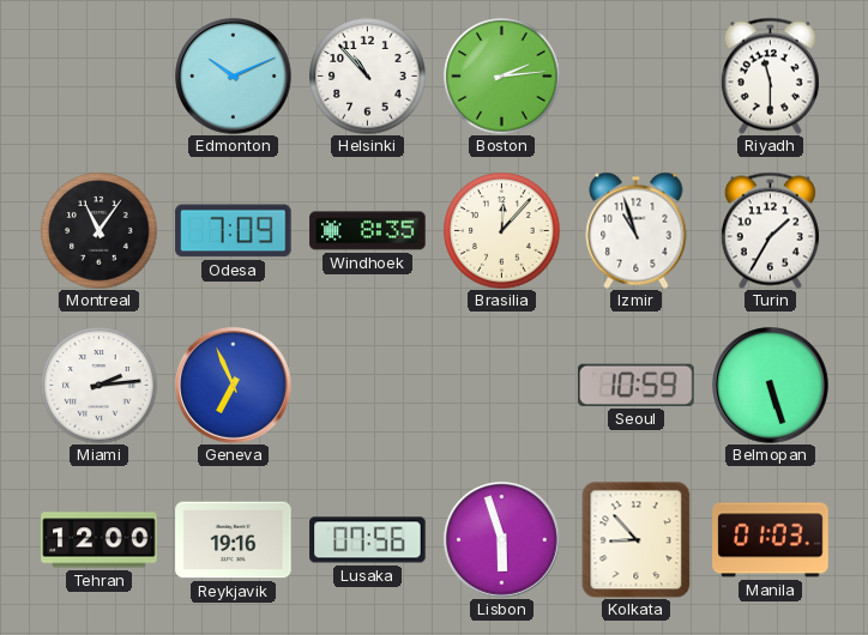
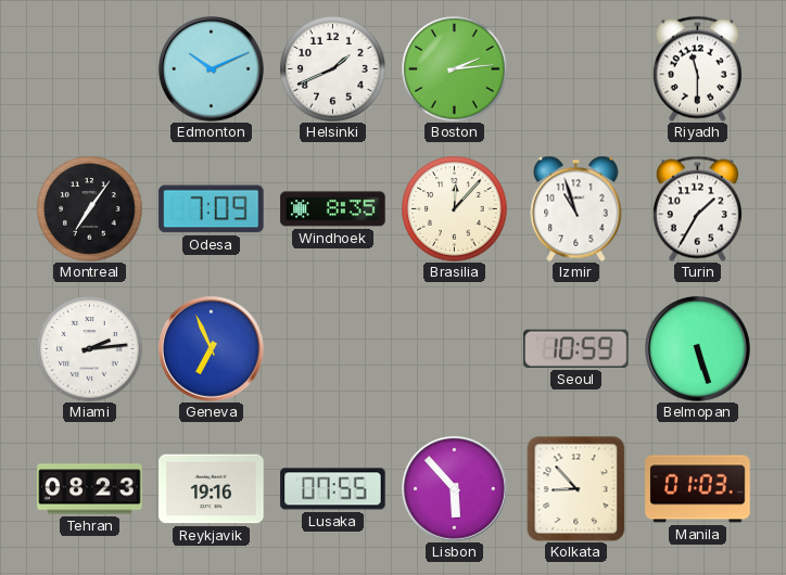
Helsinki: 10:53 -> 1:41
Montreal: 11:06 -> 7:06
Tehran: 12:00 -> 08:23
Lusaka: 07:56 -> 07:55
Lisbon: 5:57 -> 5:53
